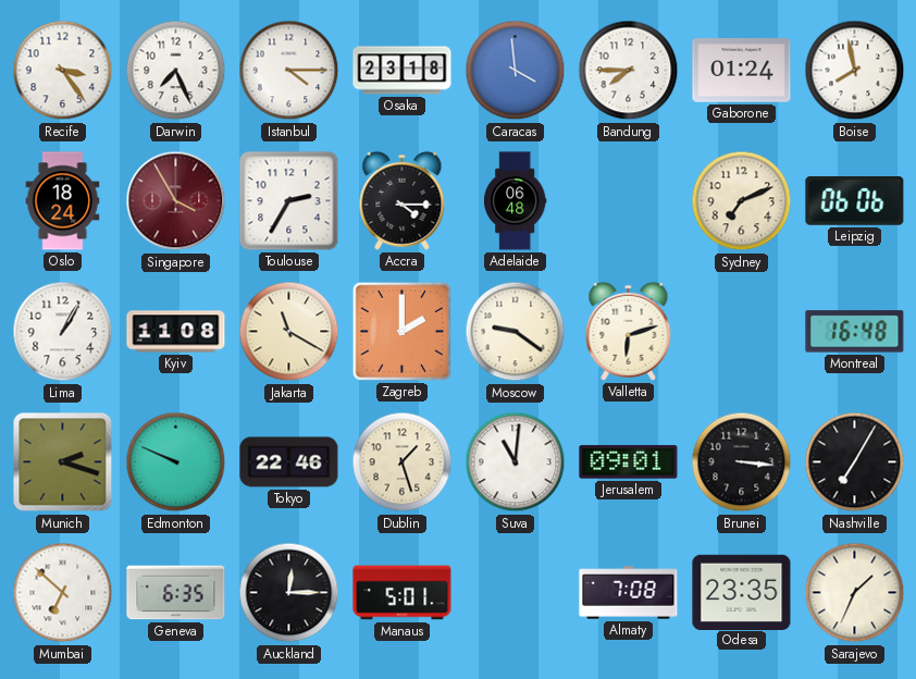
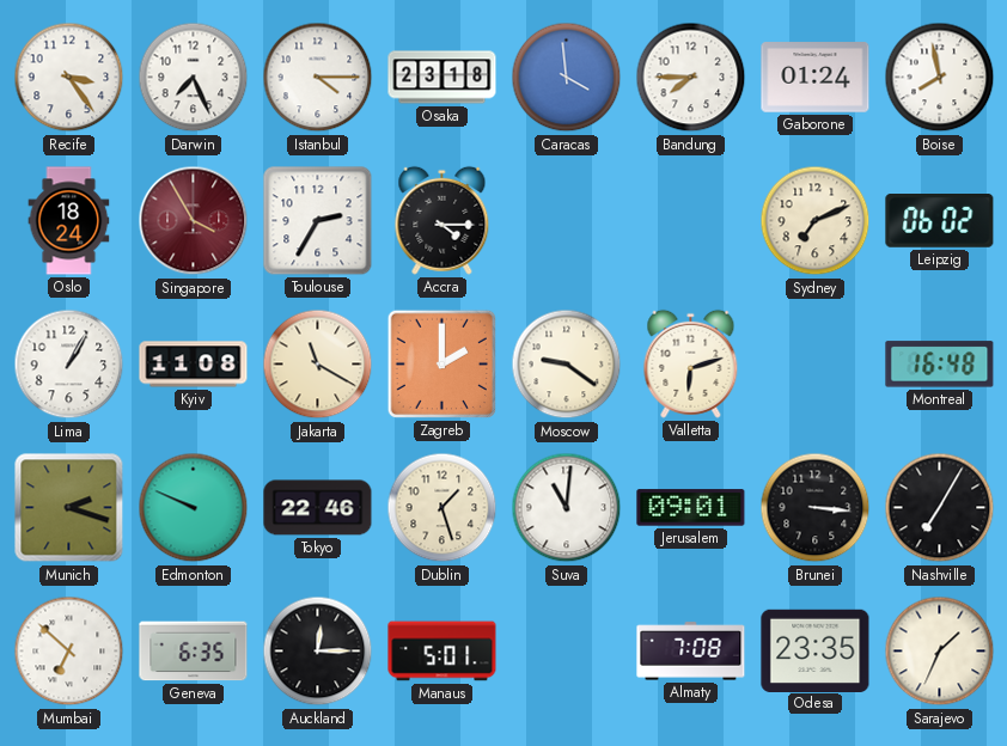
Adelaide: 06:48 -> none
Leipzig: 06:06 -> 06:02
